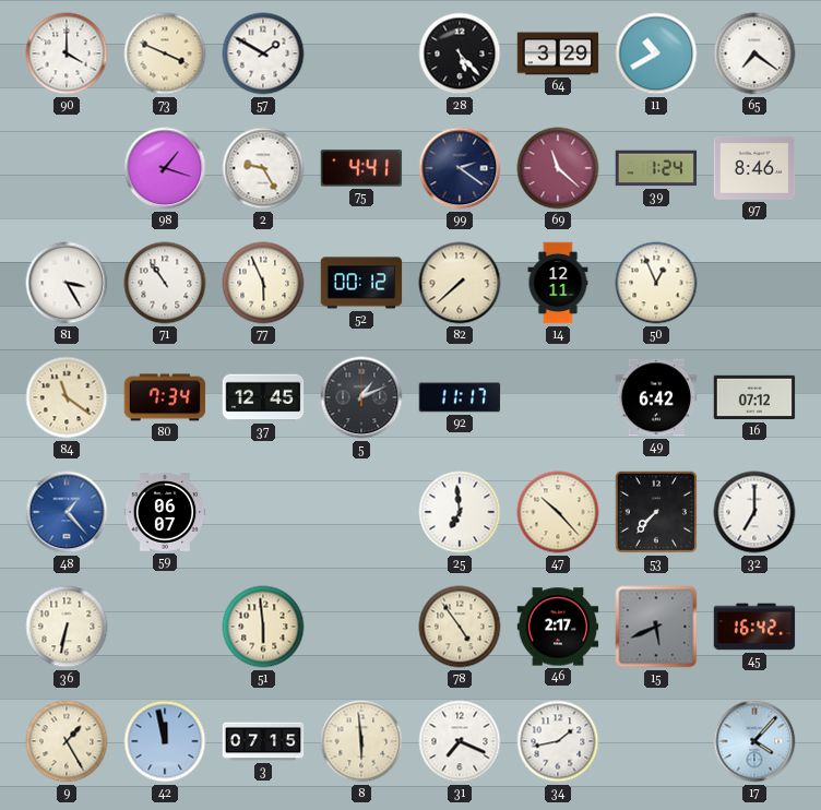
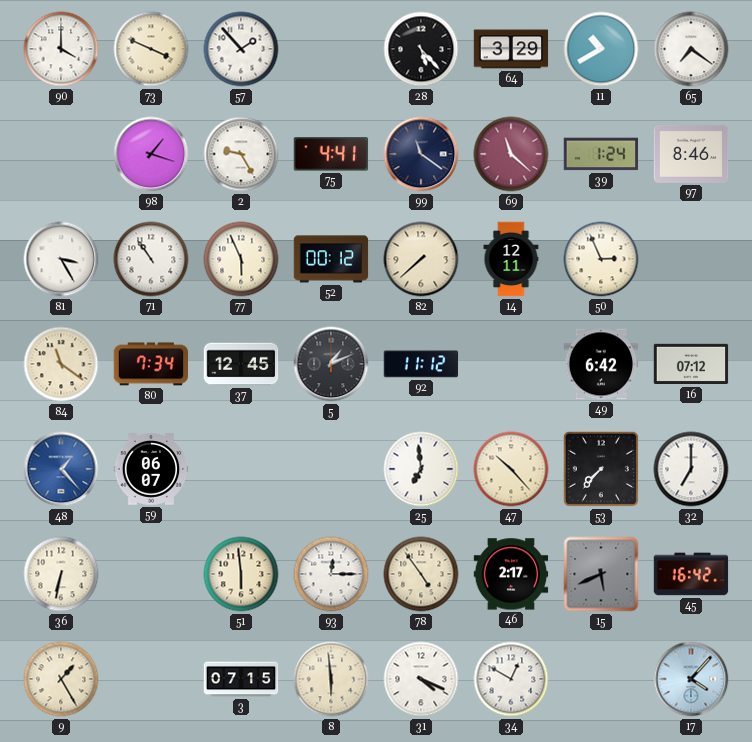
57: 1:50 -> 1:53
99: 2:21 -> 11:21
50: 12:56 -> 2:56
92: 11:17 -> 11:12
93: none -> 12:15
42: 11:58 -> none
31: 7:19 -> 4:19
34: 1:43 -> 12:50
